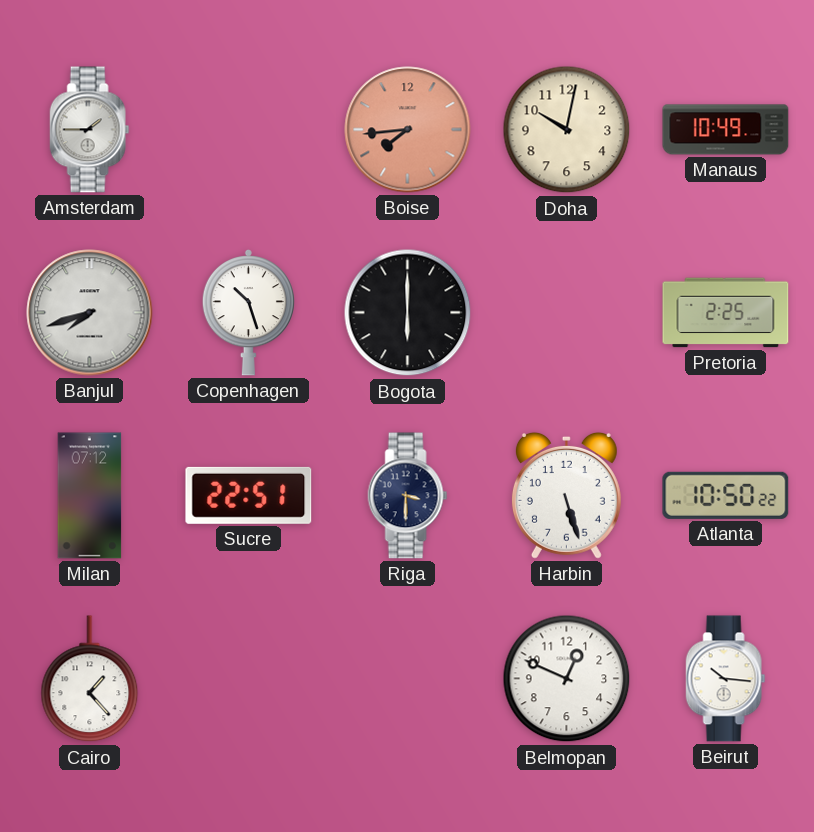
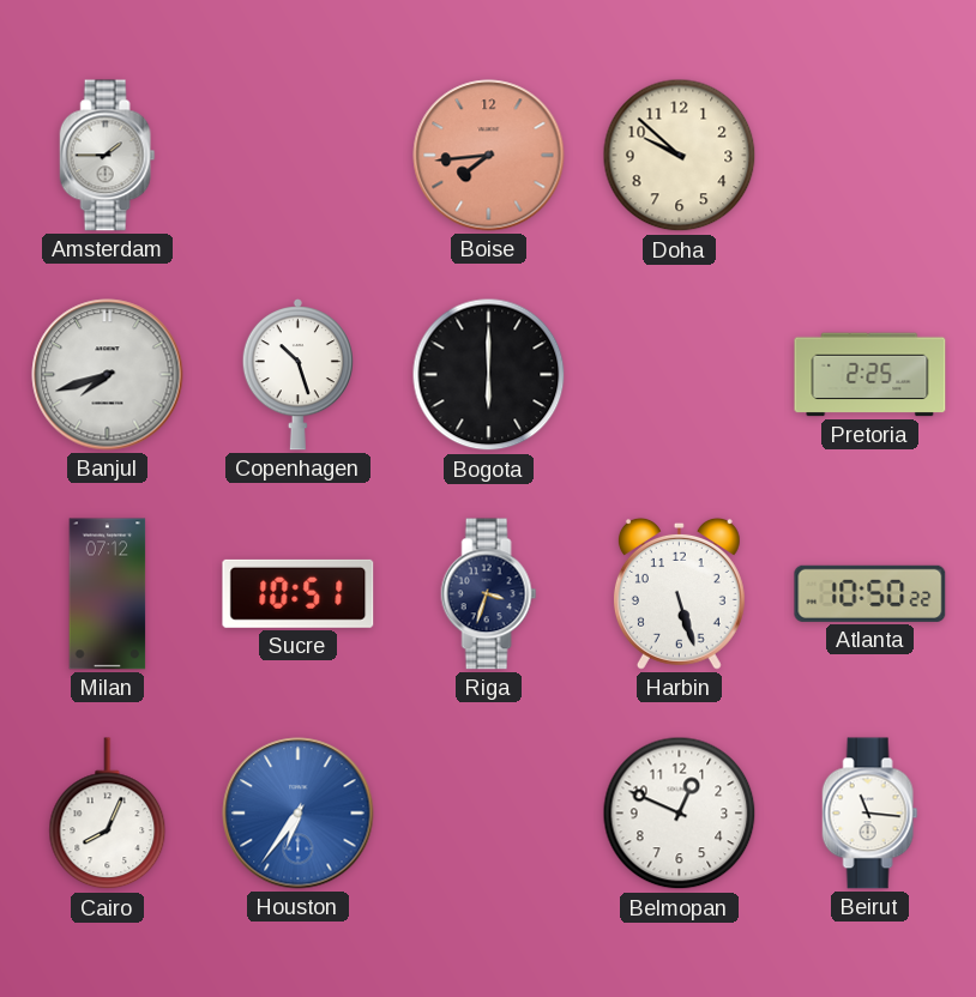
Doha: 10:02 -> 9:52
Manaus: 10:49 -> none
Sucre: 22:51 -> 10:51
Riga: 3:30 -> 3:33
Cairo: 1:23 -> 8:04
Houston: none -> 6:36
Beirut: 10:16 -> 11:16
